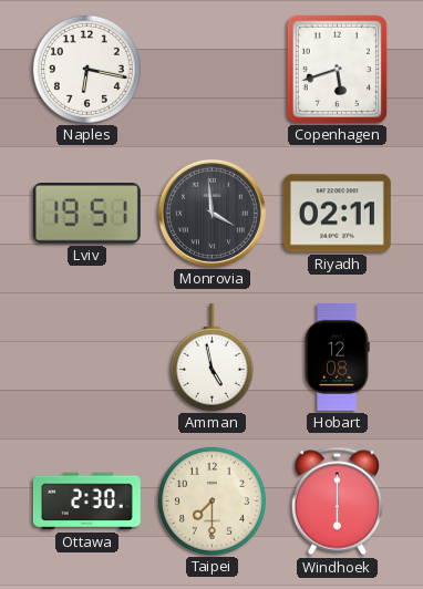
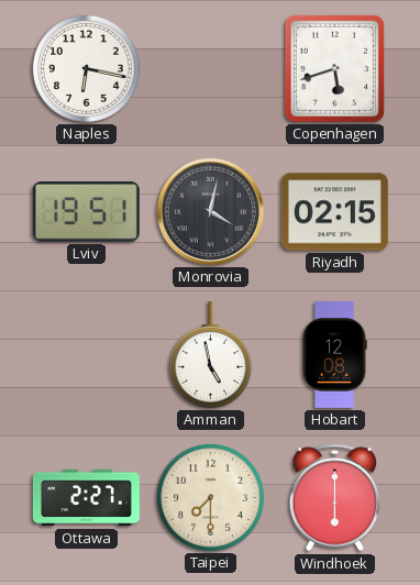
Monrovia: 3:59 -> 4:02
Riyadh: 02:11 -> 02:15
Ottawa: 2:30 -> 2:27
